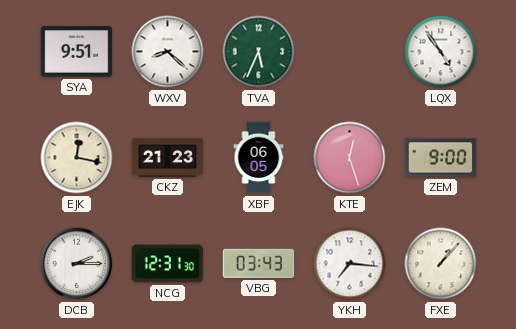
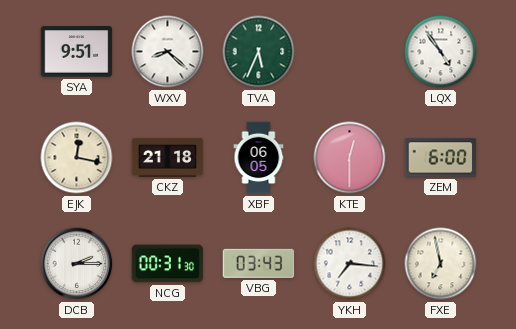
CKZ: 21:23 -> 21:18
KTE: 12:27 -> 12:30
ZEM: 9:00 -> 6:00
NCG: 12:31 -> 00:31
FXE: 1:07 -> 6:58
